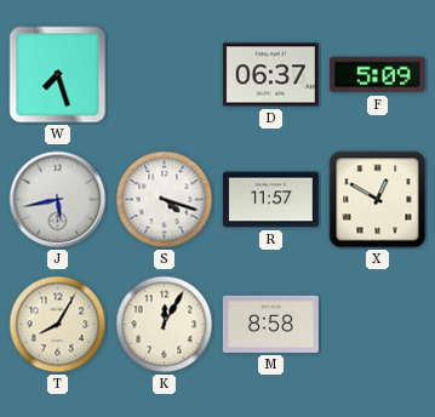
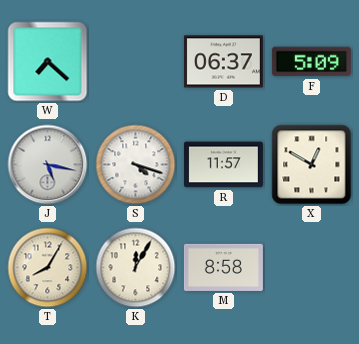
W: 7:27 -> 7:22
J: 5:43 -> 5:17
